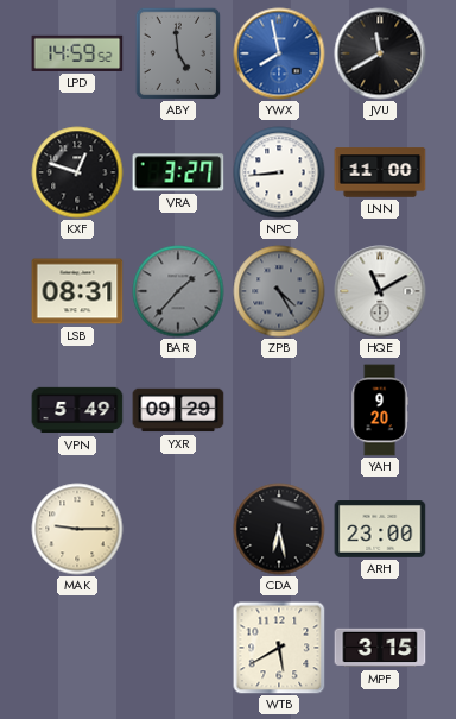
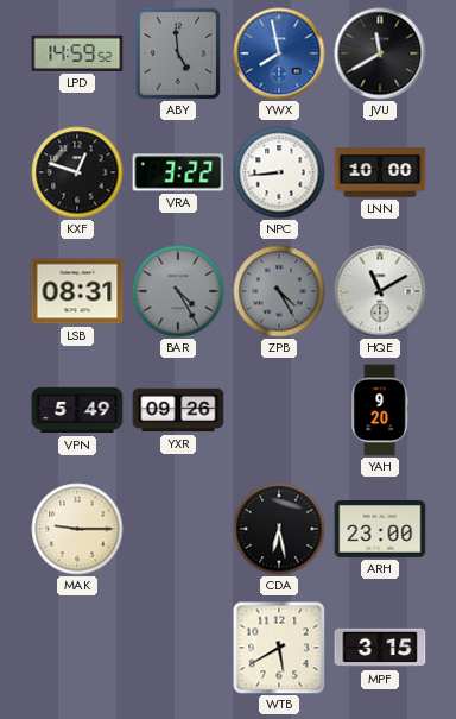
VRA: 3:27 -> 3:22
LNN: 11:00 -> 10:00
BAR: 1:37 -> 4:25
YXR: 09:29 -> 09:26
